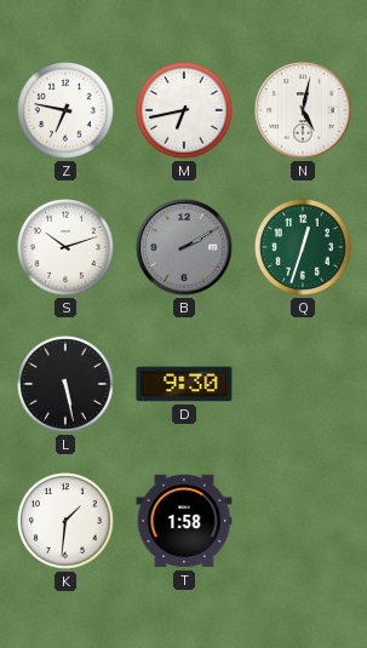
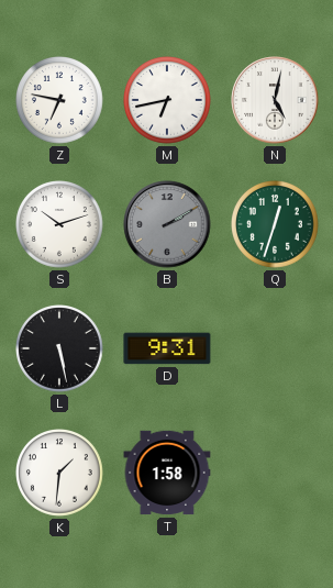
D: 9:30 -> 9:31
